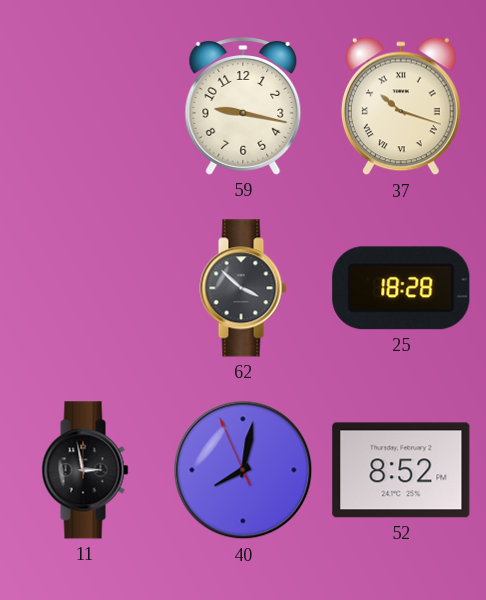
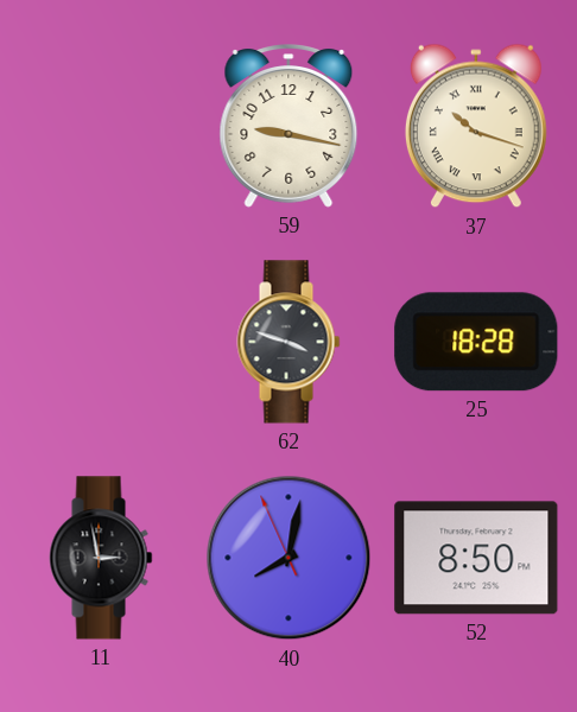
62: 3:52 -> 3:48
52: 8:52 -> 8:50
